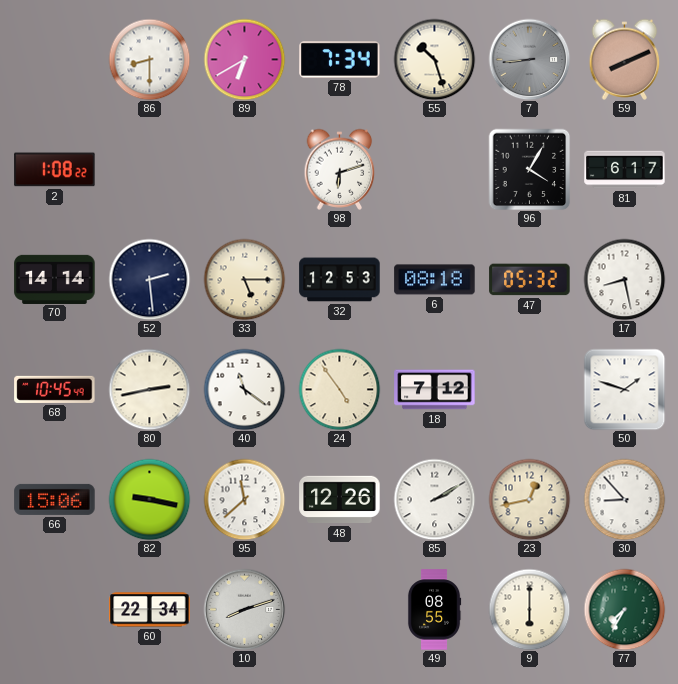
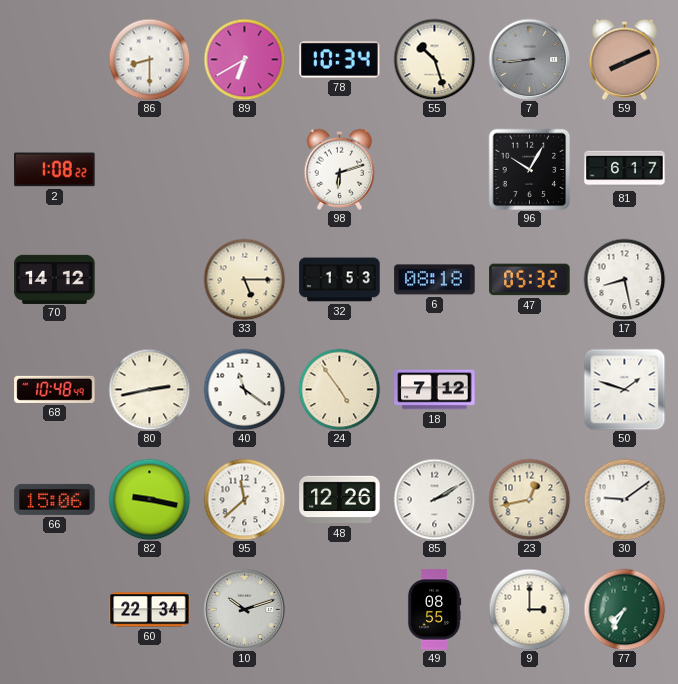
78: 7:34 -> 10:34
96: 4:05 -> 10:05
70: 14:14 -> 14:12
52: 2:29 -> none
32: 12:53 -> 1:53
68: 10:45 -> 10:48
30: 8:53 -> 9:09
10: 8:12 -> 10:12
9: 6:00 -> 3:00
